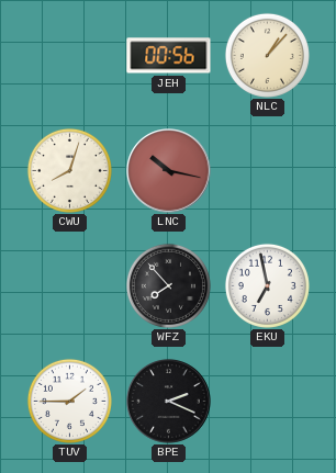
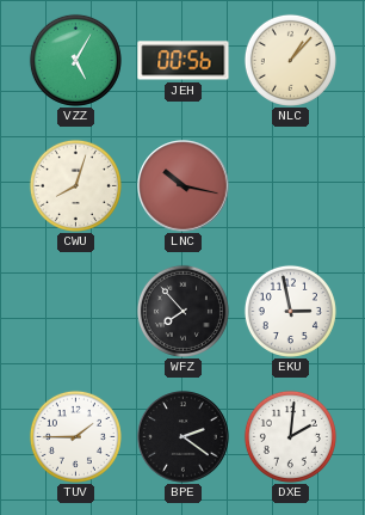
VZZ: none -> 5:05
EKU: 6:58 -> 2:58
BPE: 2:19 -> 2:21
DXE: none -> 2:01
